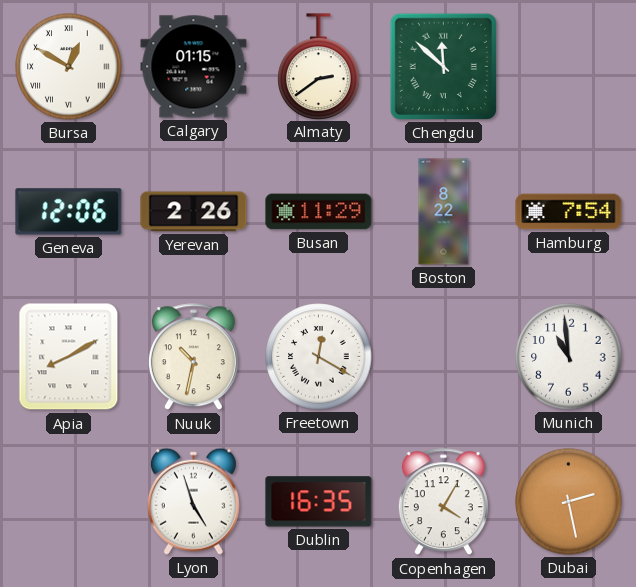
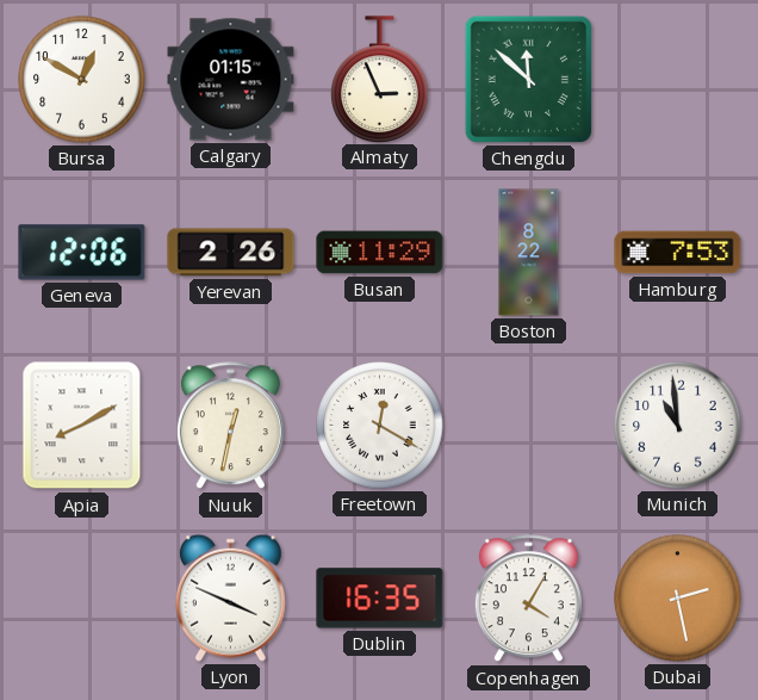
Bursa numerals: Roman -> Arabic
Almaty: 2:39 -> 2:56
Hamburg: 7:54 -> 7:53
Nuuk: 10:32 -> 12:32
Lyon: 4:57 -> 3:49
